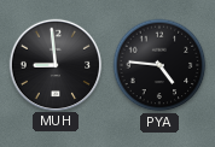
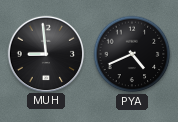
PYA: 4:46 -> 4:41
